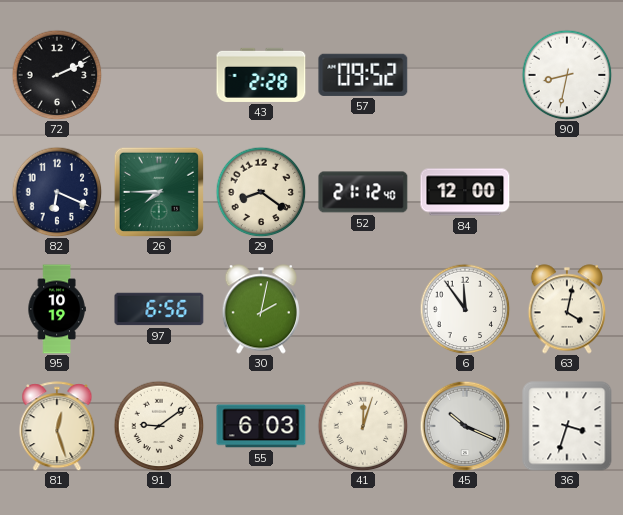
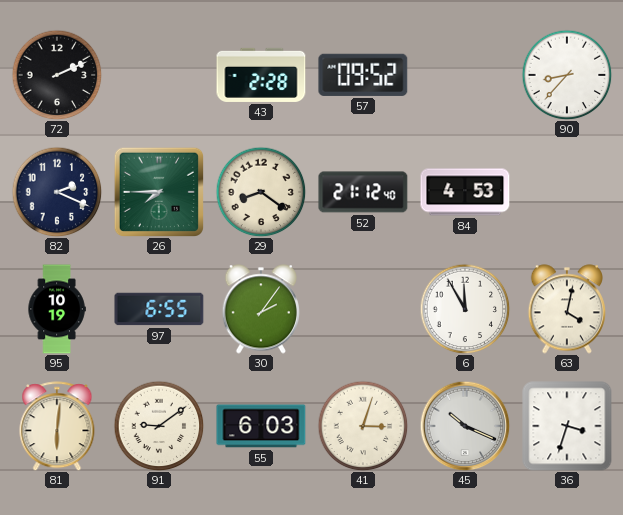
90: 8:32 -> 8:37
82: 6:19 -> 2:19
84: 12:00 -> 4:53
97: 6:56 -> 6:55
30: 2:02 -> 2:06
6: 11:54 -> 11:55
81: 12:27 -> 6:01
41: 12:03 -> 3:03
